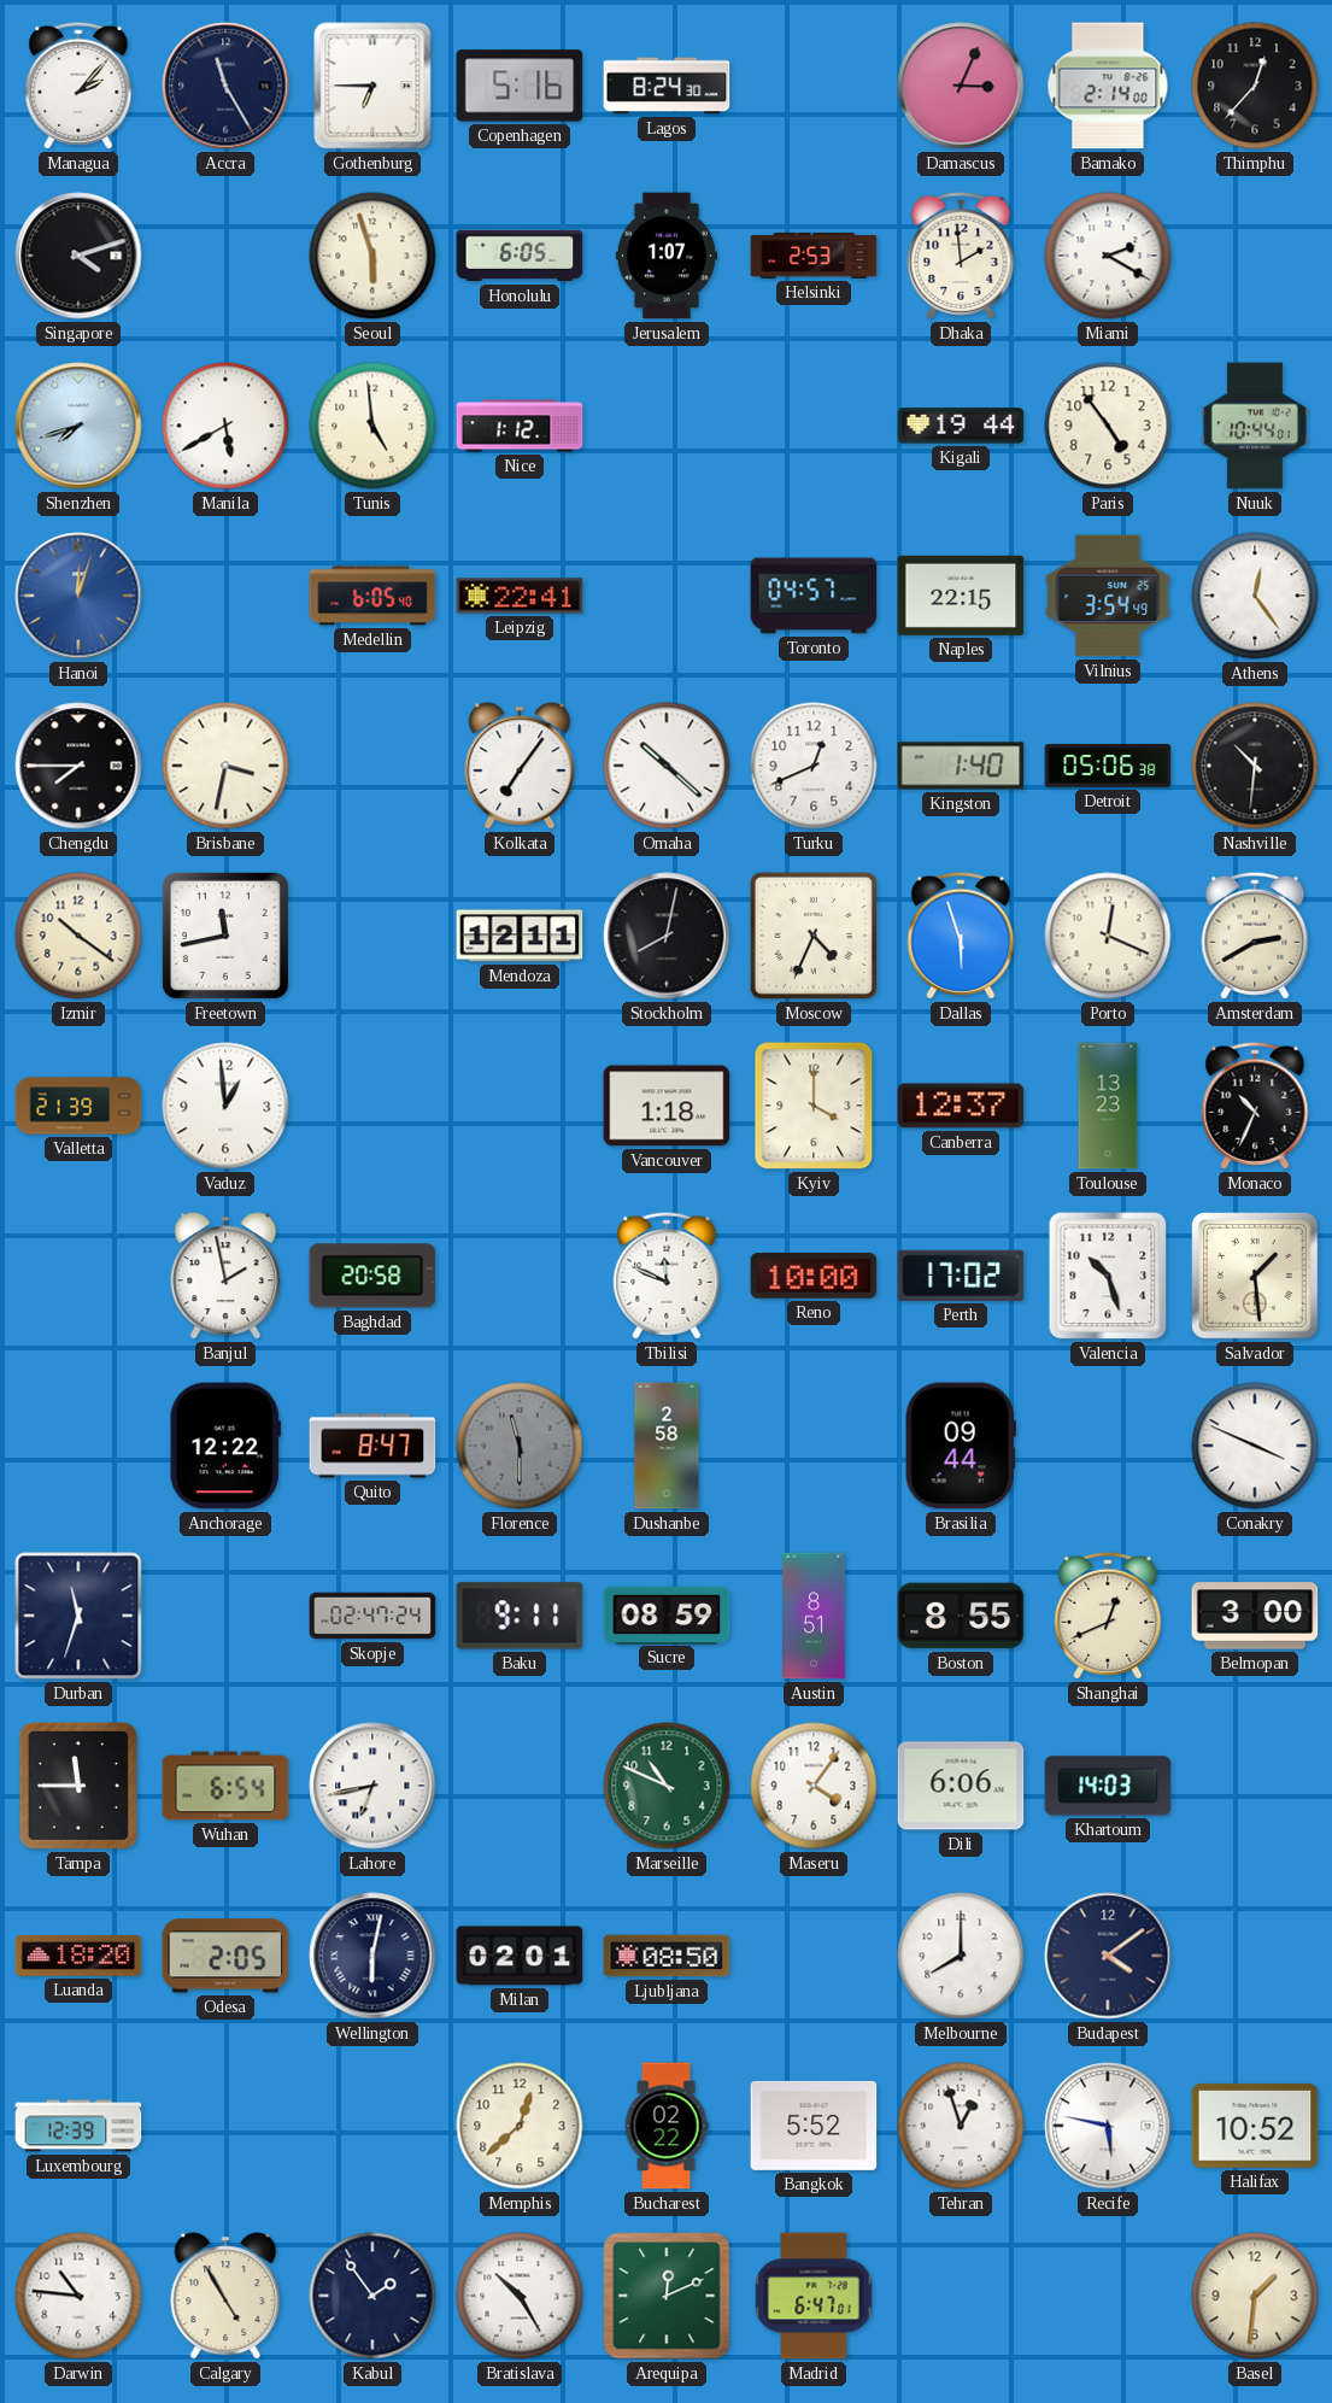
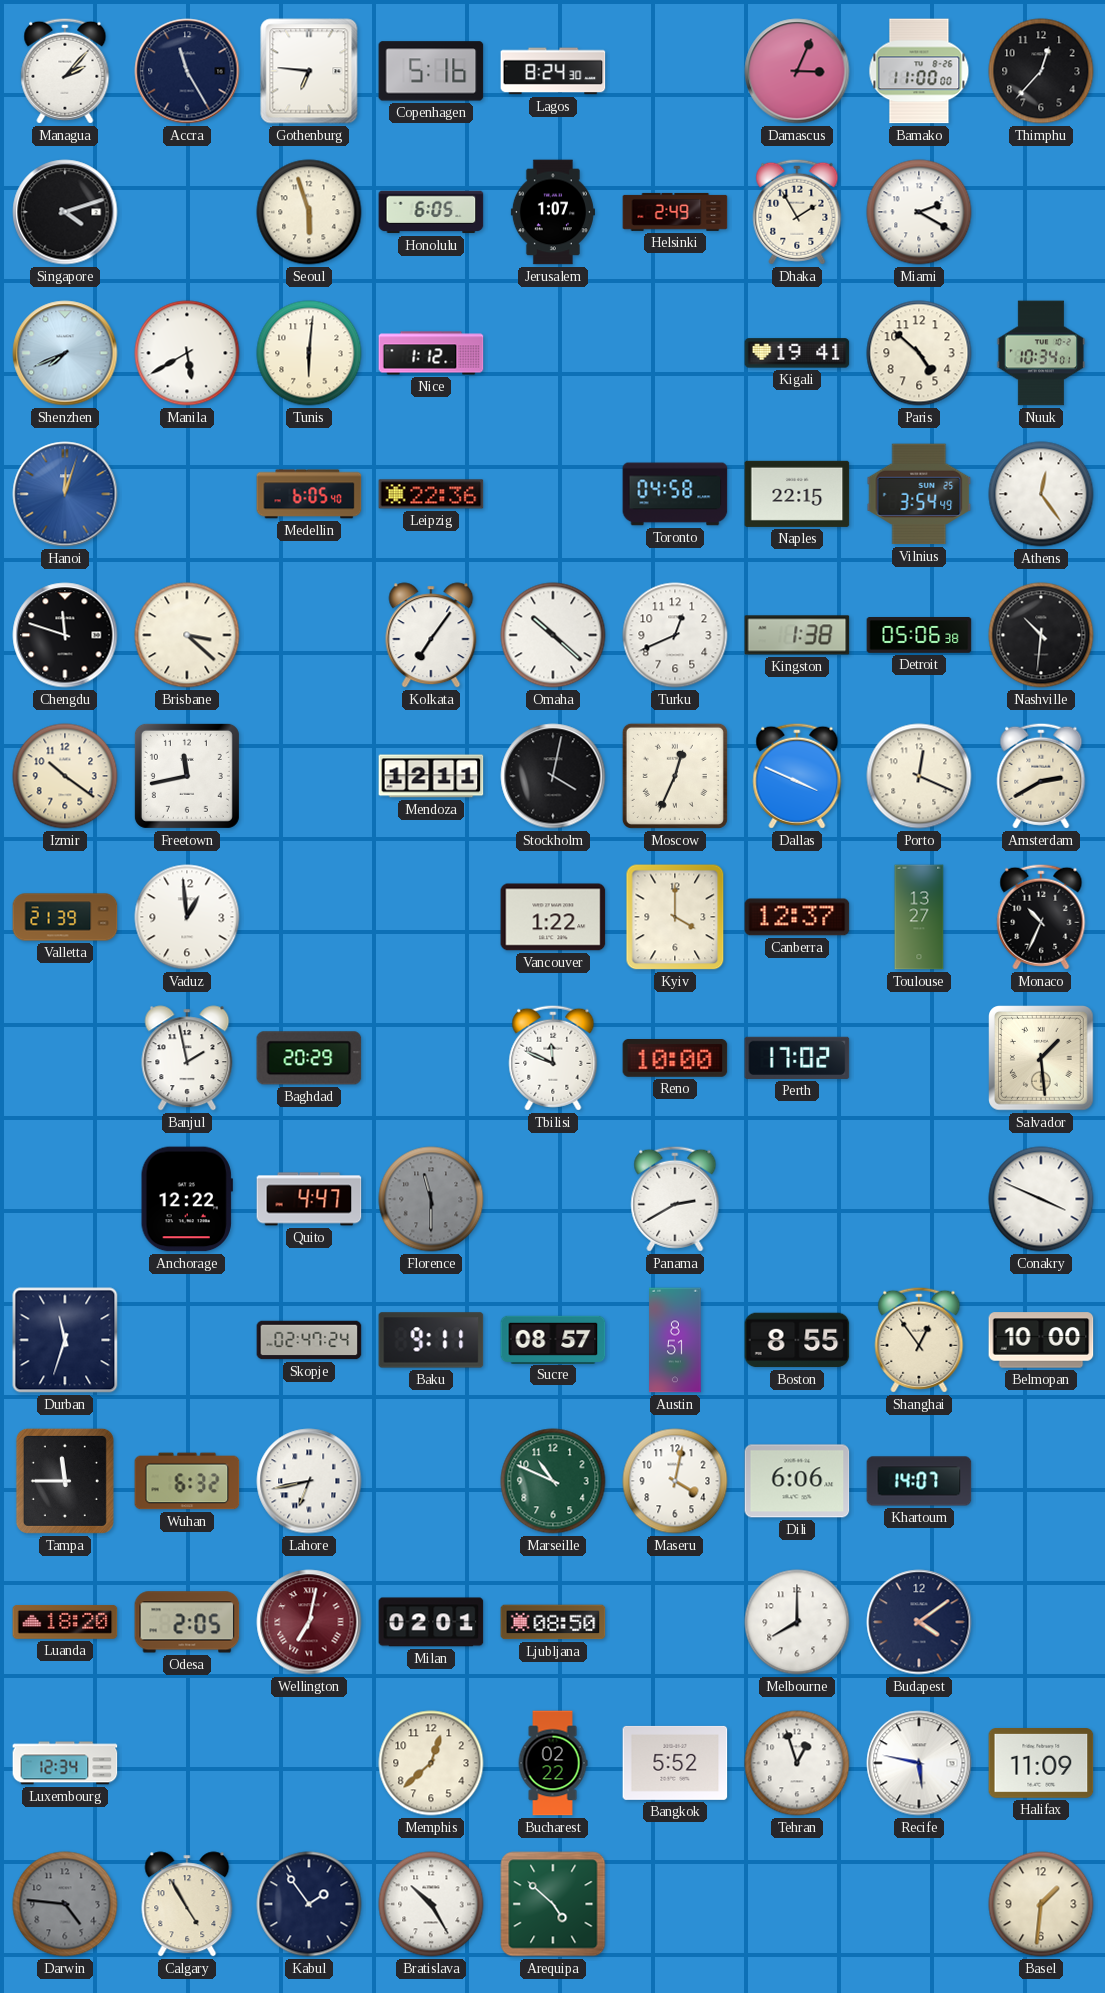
Gothenburg: 6:45 -> 6:46
Bamako: 2:14 -> 11:00
Helsinki: 2:53 -> 2:49
Dhaka: 1:59 -> 1:55
Shenzhen: 7:42 -> 7:41
Tunis: 4:59 -> 6:01
Kigali: 19:44 -> 19:41
Paris: 4:54 -> 4:52
Nuuk: 10:44 -> 10:34
Leipzig: 22:41 -> 22:36
Toronto: 04:57 -> 04:58
Chengdu: 7:45 -> 11:48
Brisbane: 3:32 -> 3:22
Kingston: 1:40 -> 1:38
Stockholm: 8:02 -> 4:02
Moscow: 4:34 -> 12:34
Dallas: 5:57 -> 3:49
Vancouver: 1:18 -> 1:22
Toulouse: 13:23 -> 13:27
Baghdad: 20:58 -> 20:29
Valencia: 10:27 -> none
Quito: 8:47 -> 4:47
Dushanbe: 2:58 -> none
Panama: none -> 2:40
Brasilia: 09:44 -> none
Sucre: 08:59 -> 08:57
Shanghai: 12:41 -> 12:54
Belmopan: 3:00 -> 10:00
Wuhan: 6:54 -> 6:32
Maseru: 4:06 -> 4:02
Khartoum: 14:03 -> 14:07
Wellington: 6:02 -> 7:02
Wellington dial: navy -> burgundy
Luxembourg: 12:39 -> 12:34
Halifax: 10:52 -> 11:09
Darwin: 10:46 -> 4:46
Darwin dial: white -> grey
Arequipa: 12:11 -> 4:52
Madrid: 6:47 -> none
